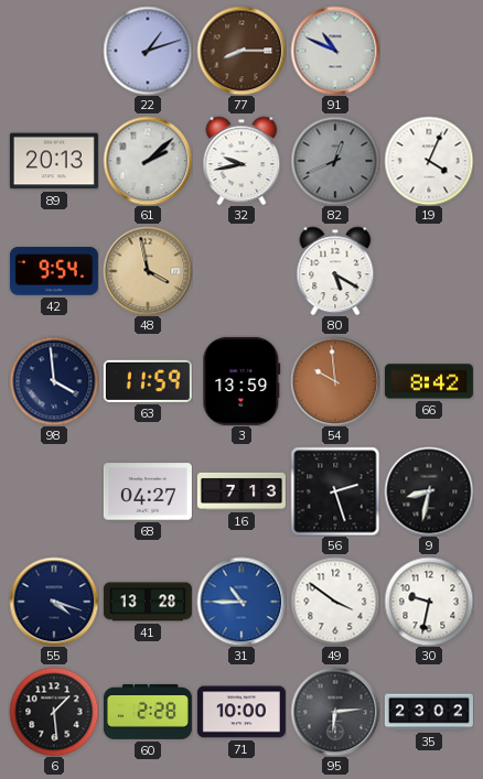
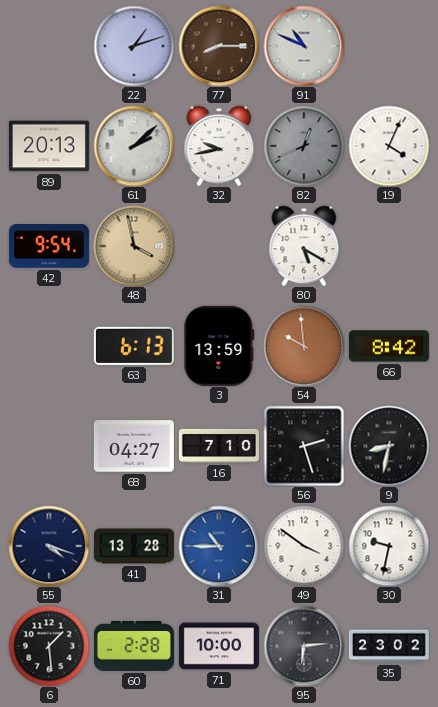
98: 3:59 -> none
63: 11:59 -> 6:13
16: 7:13 -> 7:10
